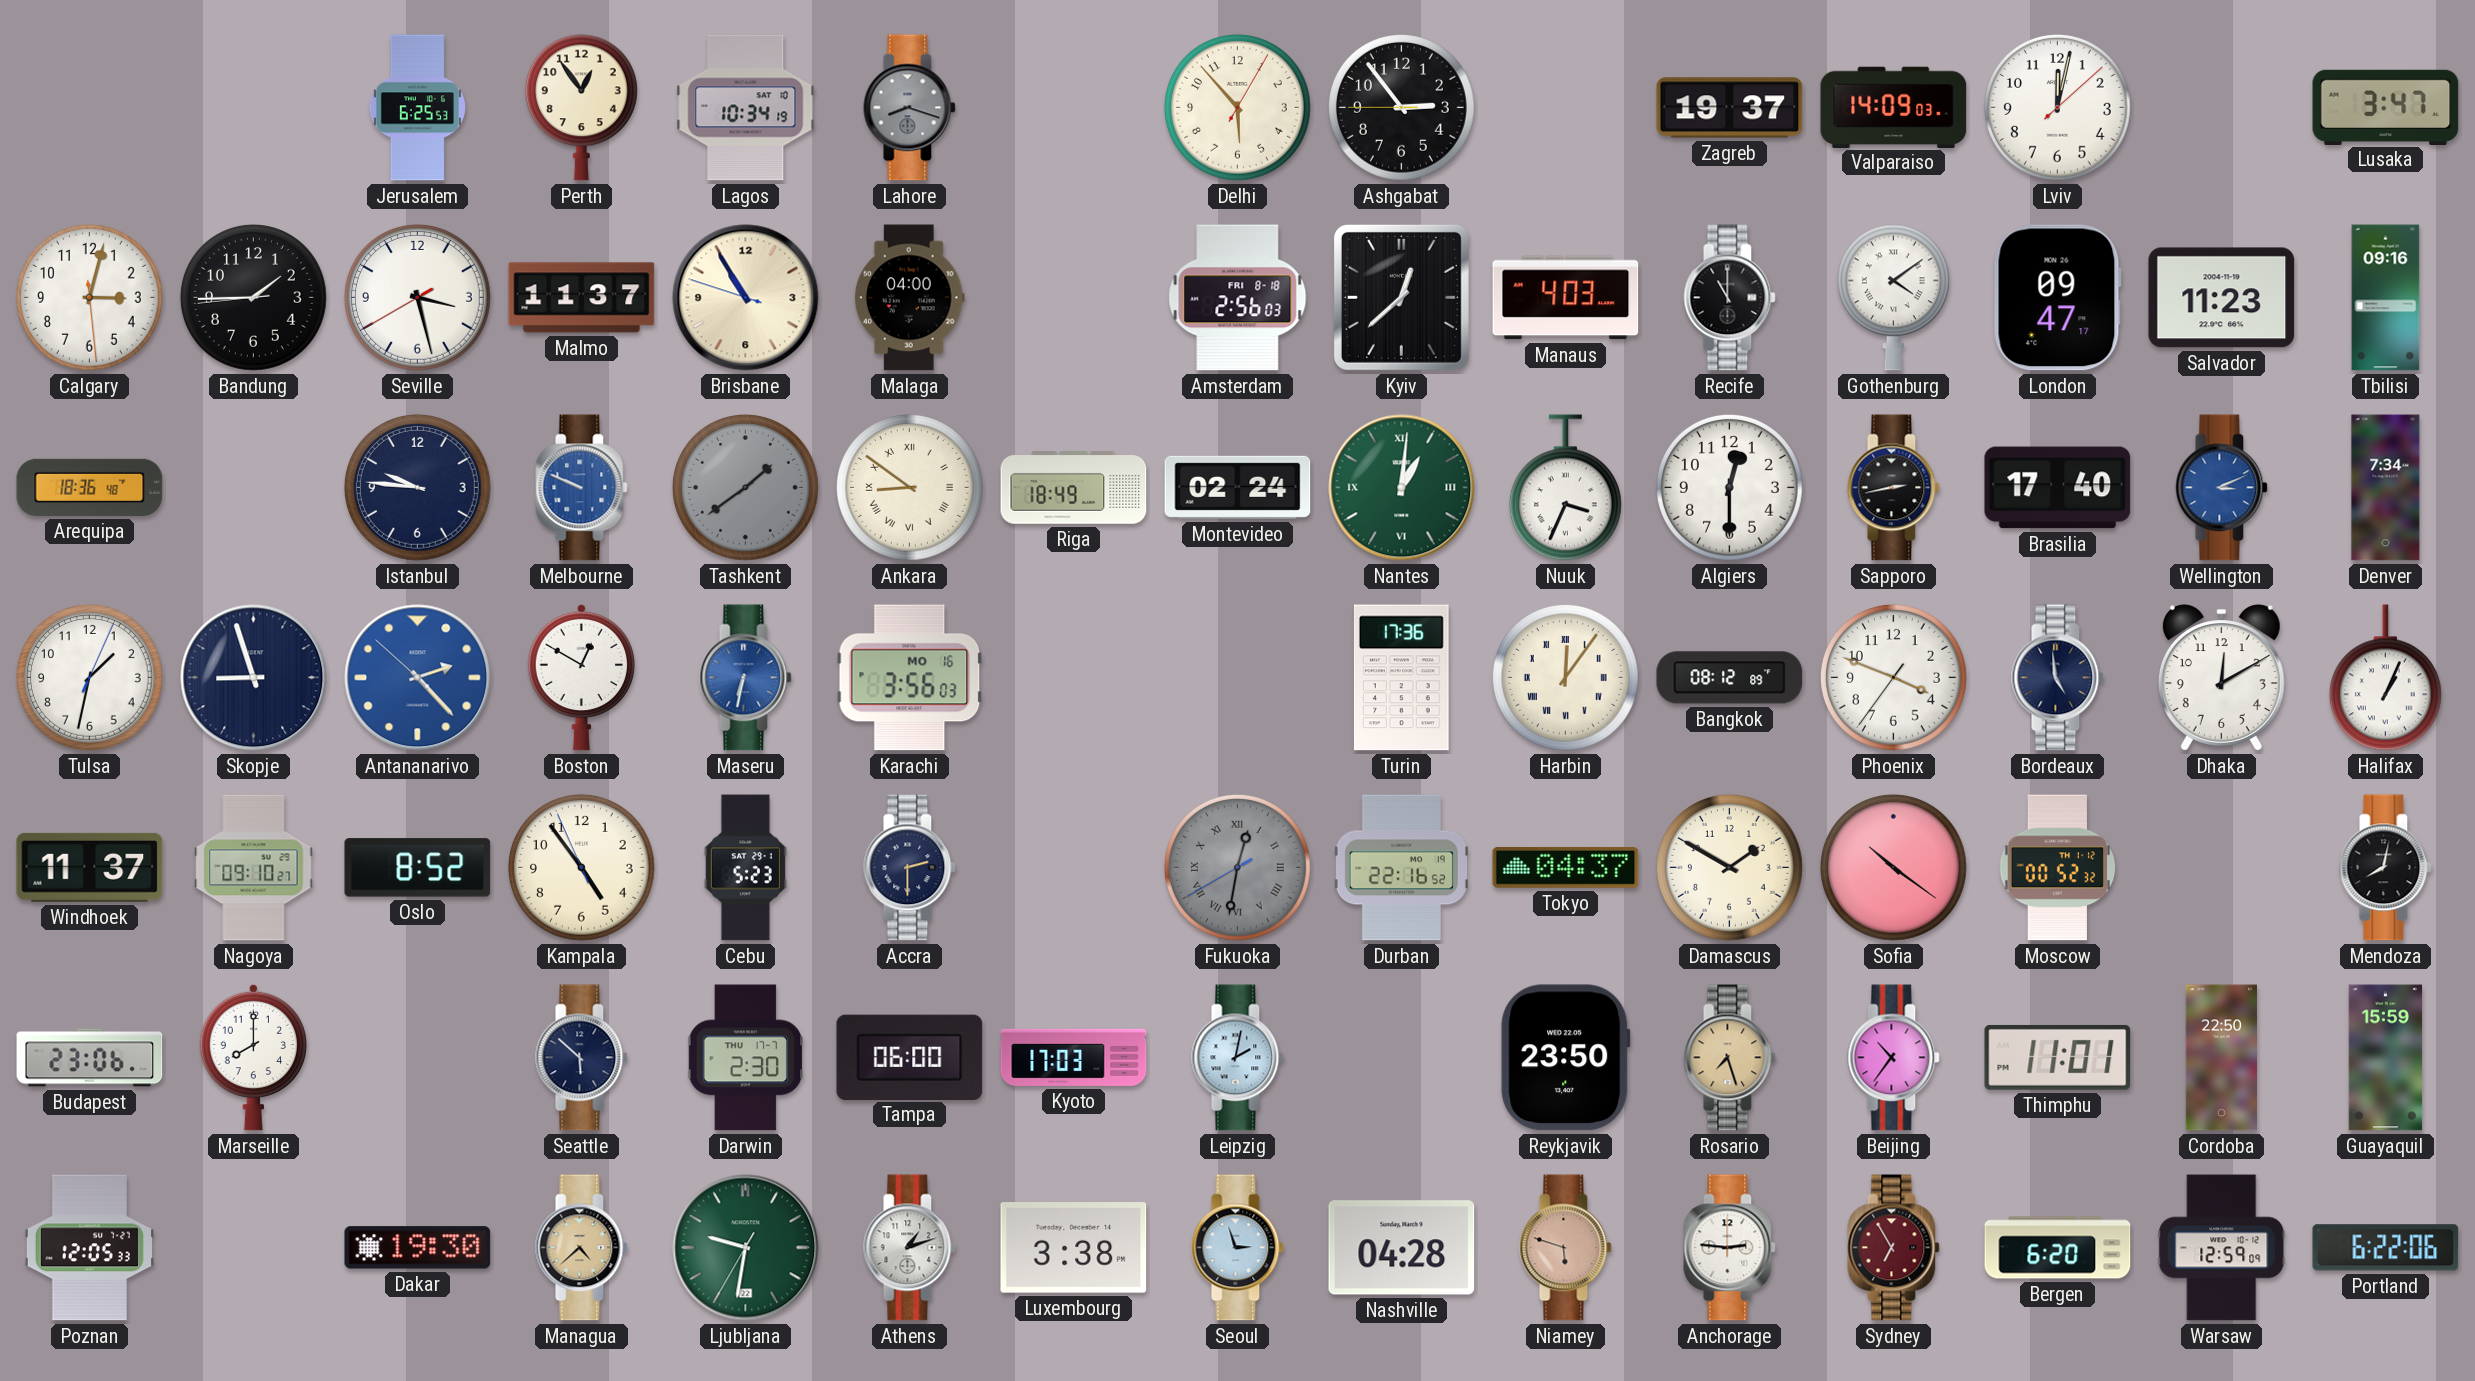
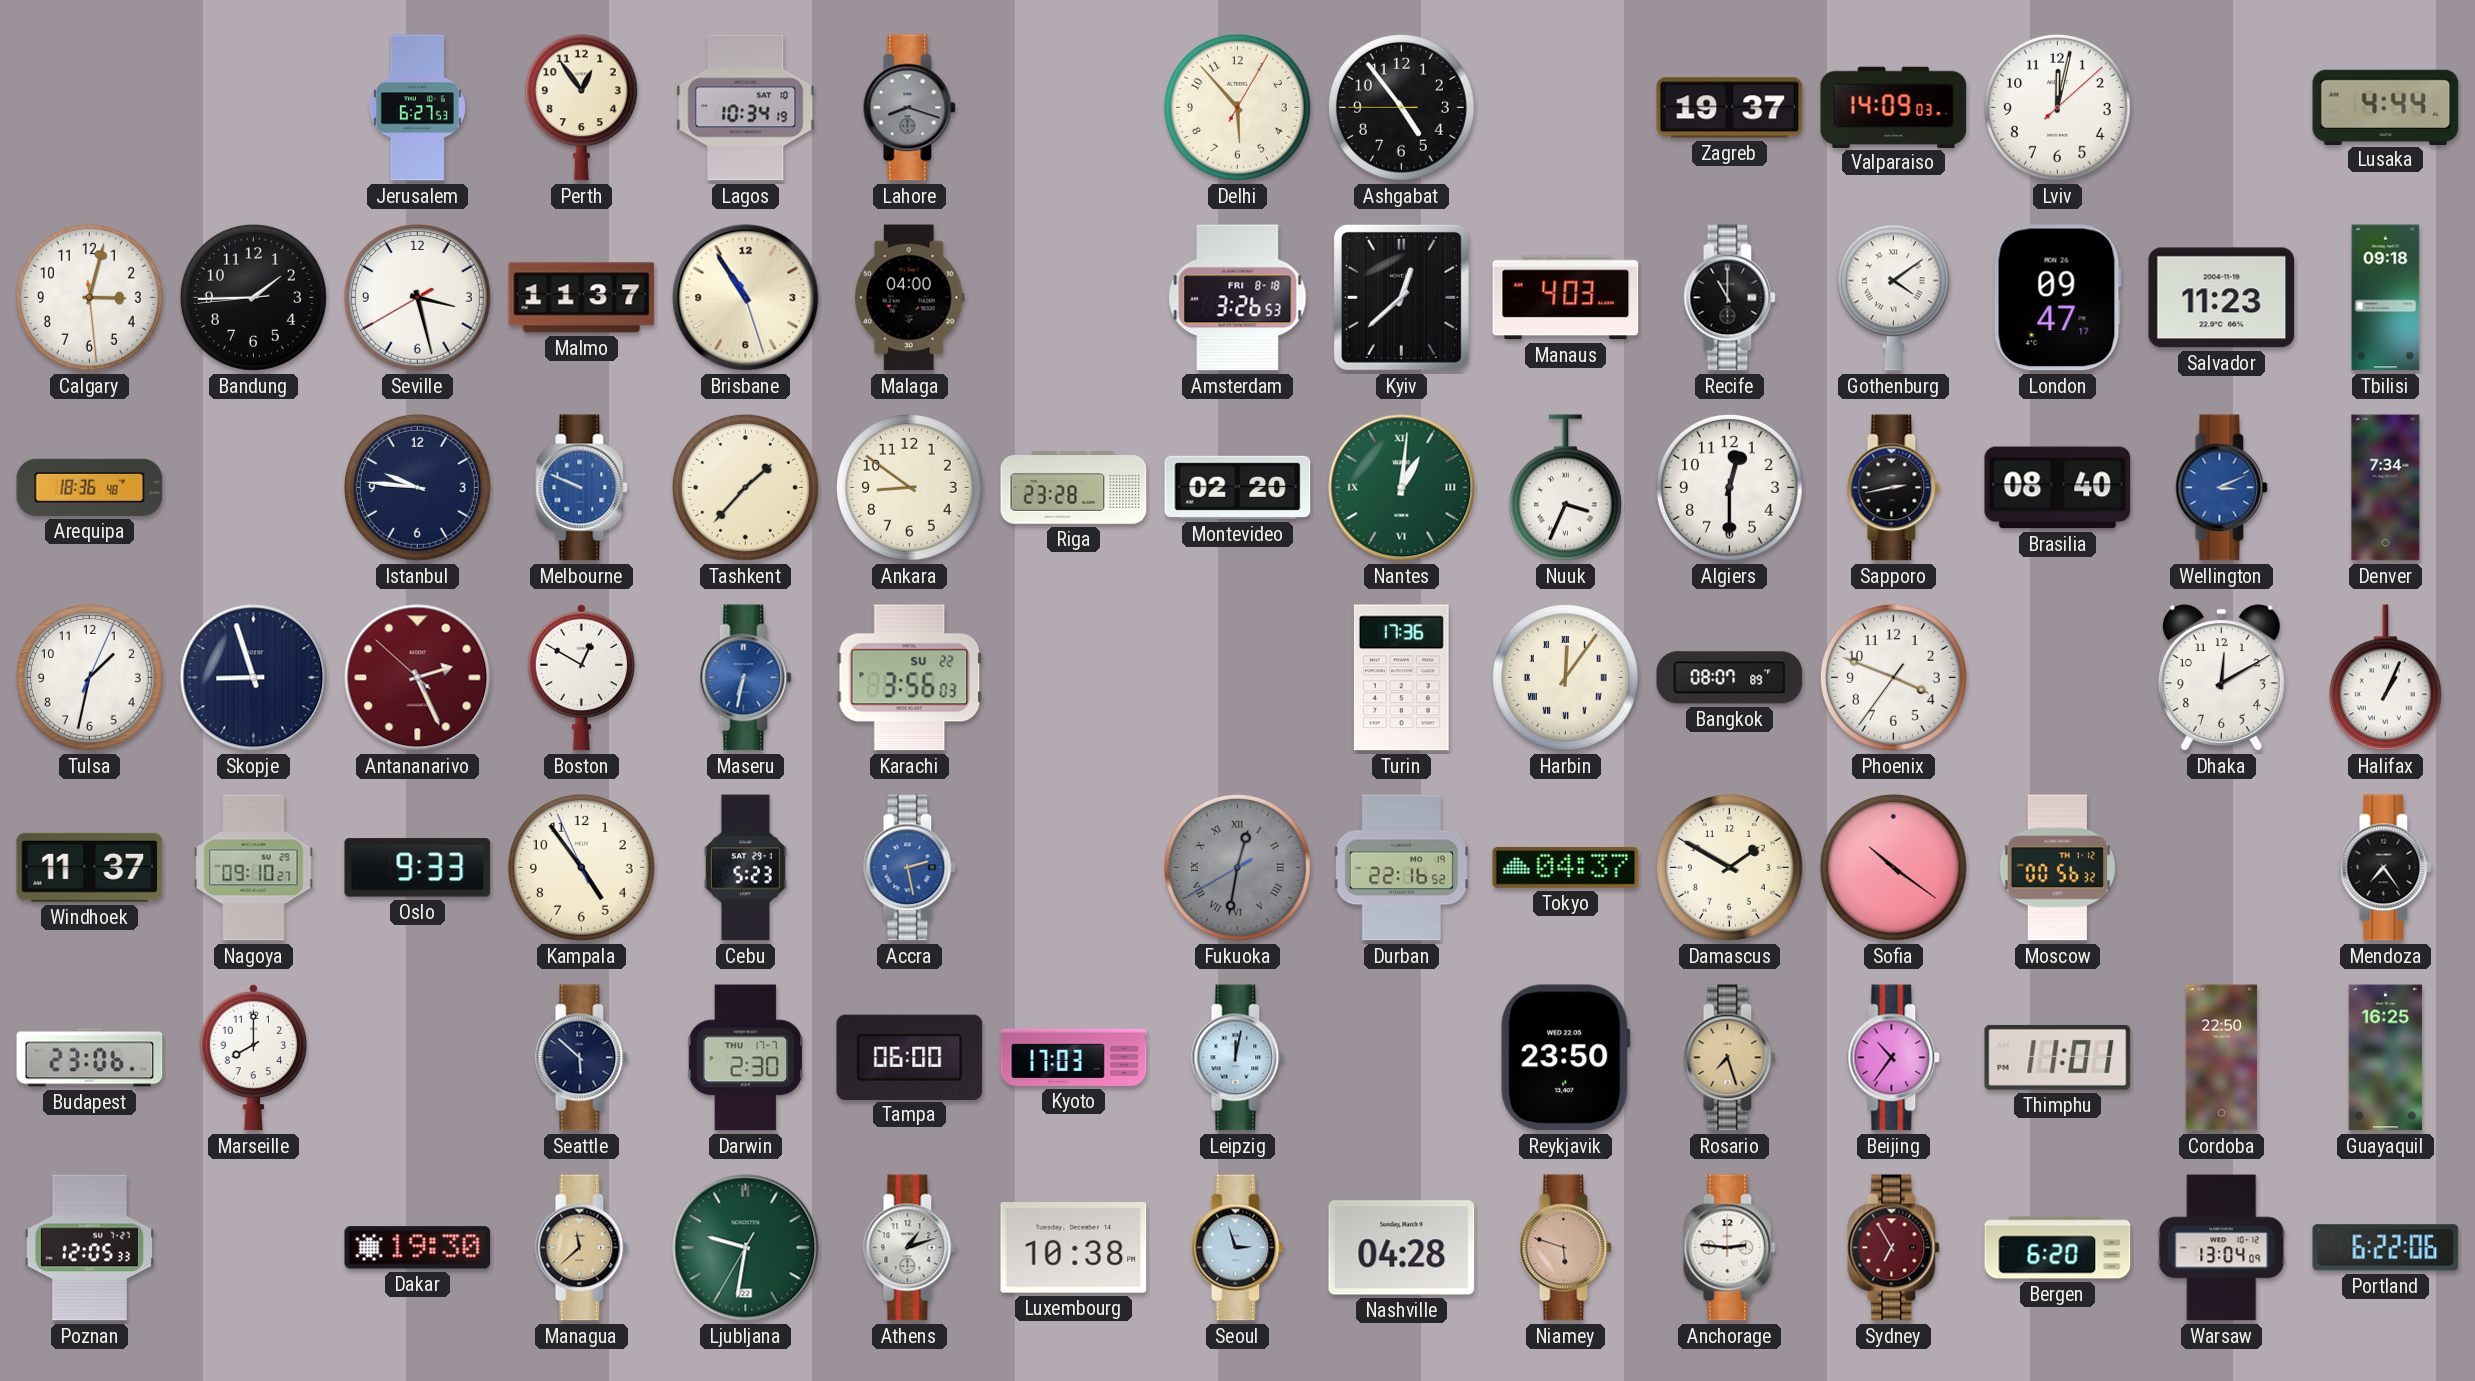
Jerusalem: 6:25 -> 6:27
Ashgabat: 2:53 -> 4:53
Lusaka: 3:47 -> 4:44
Brisbane: 10:54:48 -> 10:54:27
Amsterdam: 2:56 -> 3:26
Tbilisi: 09:16 -> 09:18
Tashkent: 1:39 -> 1:37
Tashkent dial: grey -> cream
Ankara numerals: Roman -> Arabic
Riga: 18:49 -> 23:28
Montevideo: 02:24 -> 02:20
Brasilia: 17:40 -> 08:40
Antananarivo: 2:22 -> 2:25
Antananarivo dial: blue -> burgundy
Karachi date: MO 16 -> SU 22
Bangkok: 08:12 -> 08:07
Bordeaux: 4:59 -> none
Oslo: 8:52 -> 9:33
Accra: 2:30 -> 2:28
Accra dial: navy -> blue
Moscow: 00:52 -> 00:56
Mendoza: 8:02 -> 7:24
Leipzig: 2:02 -> 12:02
Guayaquil: 15:59 -> 16:25
Managua: 4:38 -> 11:38
Luxembourg: 3:38 -> 10:38
Warsaw: 12:59 -> 13:04
